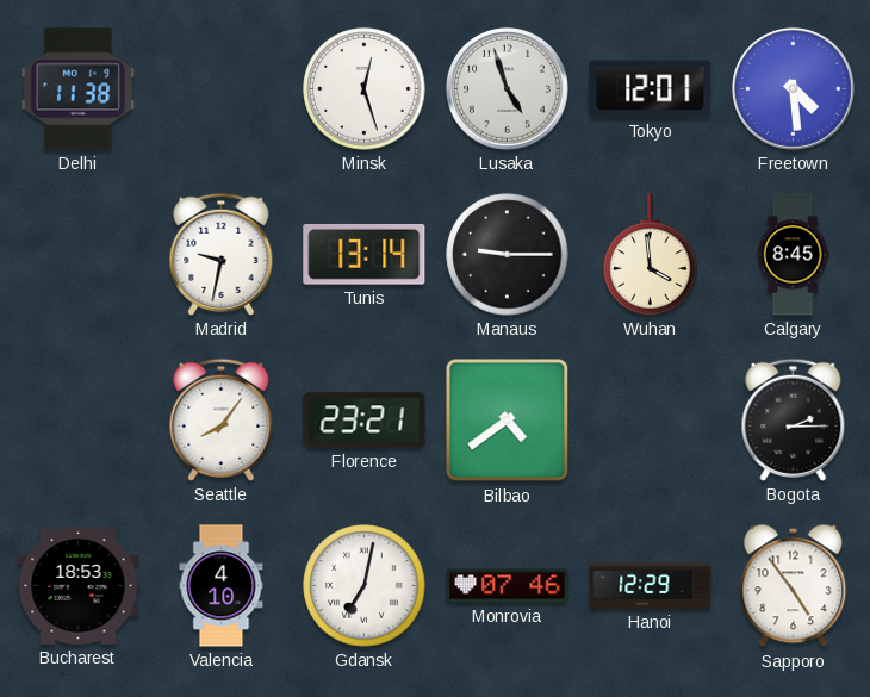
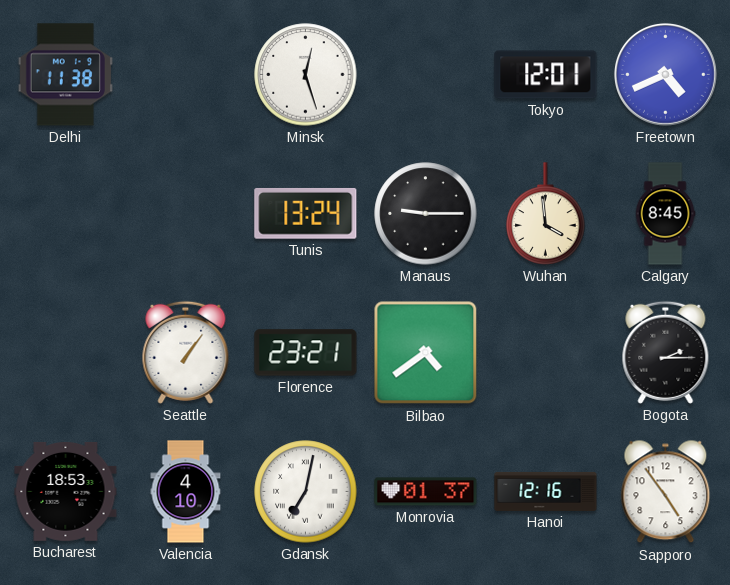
Lusaka: 4:57 -> none
Freetown: 4:29 -> 4:41
Madrid: 9:32 -> none
Tunis: 13:14 -> 13:24
Seattle: 8:06 -> 1:06
Monrovia: 07:46 -> 01:37
Hanoi: 12:29 -> 12:16
